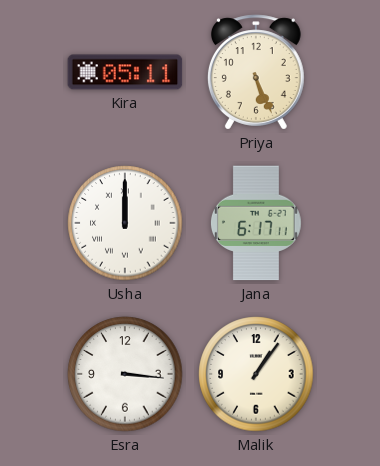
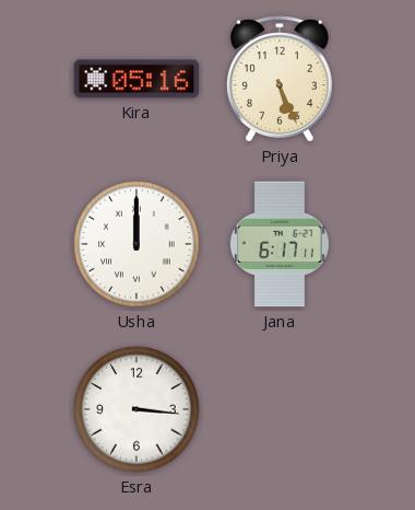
Kira: 05:11 -> 05:16
Malik: 1:06 -> none
